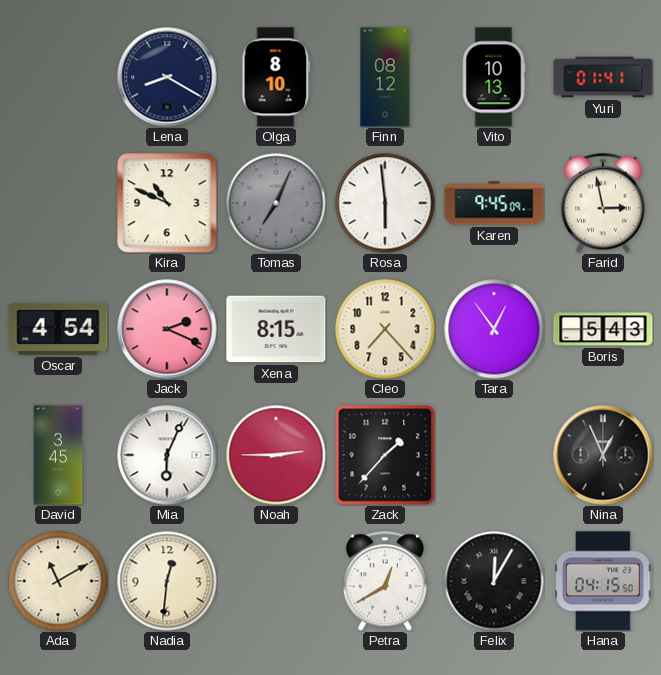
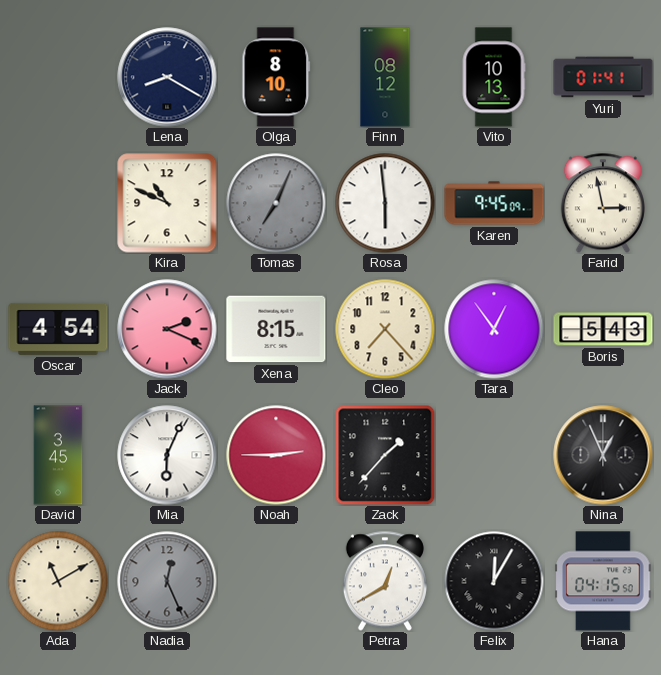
Nadia: 12:31 -> 12:26
Nadia dial: cream -> grey
